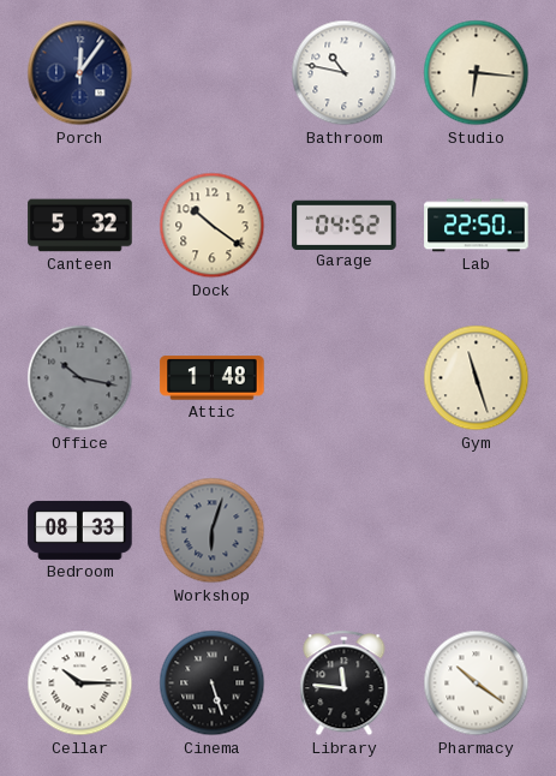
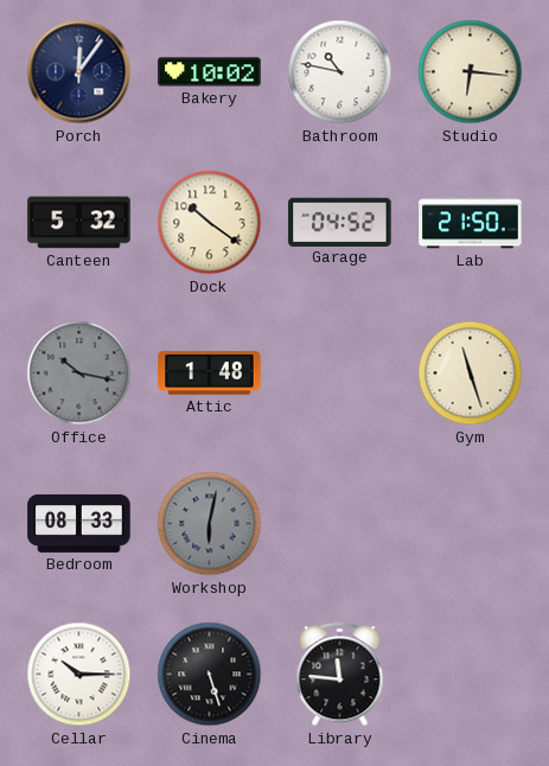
Bakery: none -> 10:02
Lab: 22:50 -> 21:50
Workshop: 6:03 -> 6:02
Pharmacy: 10:21 -> none
